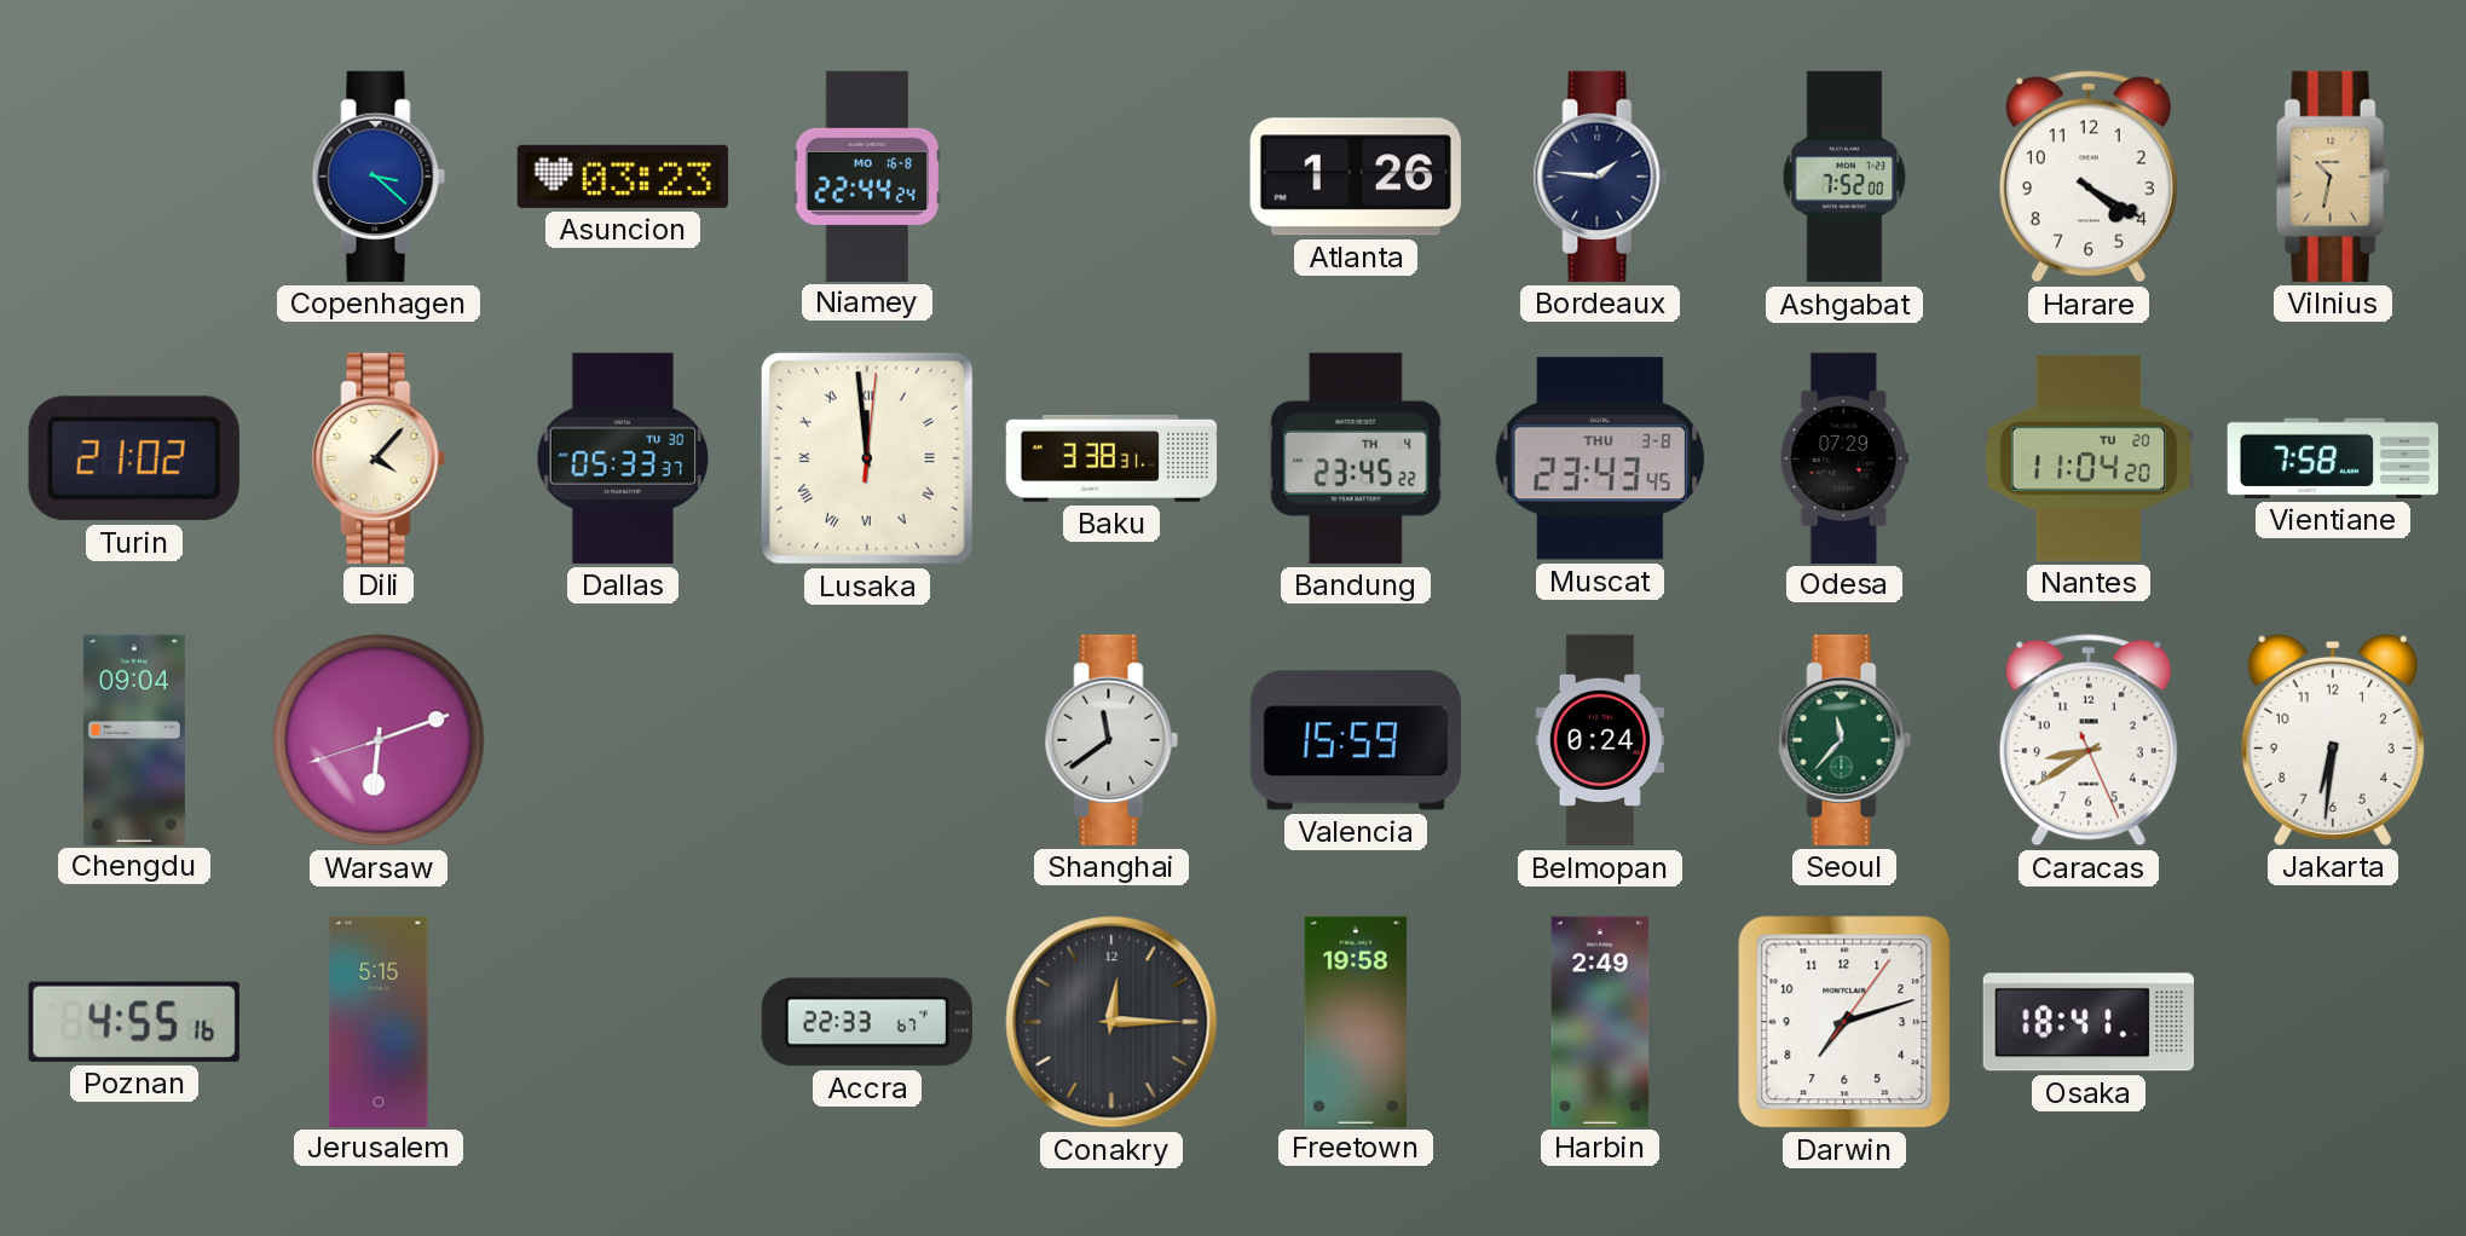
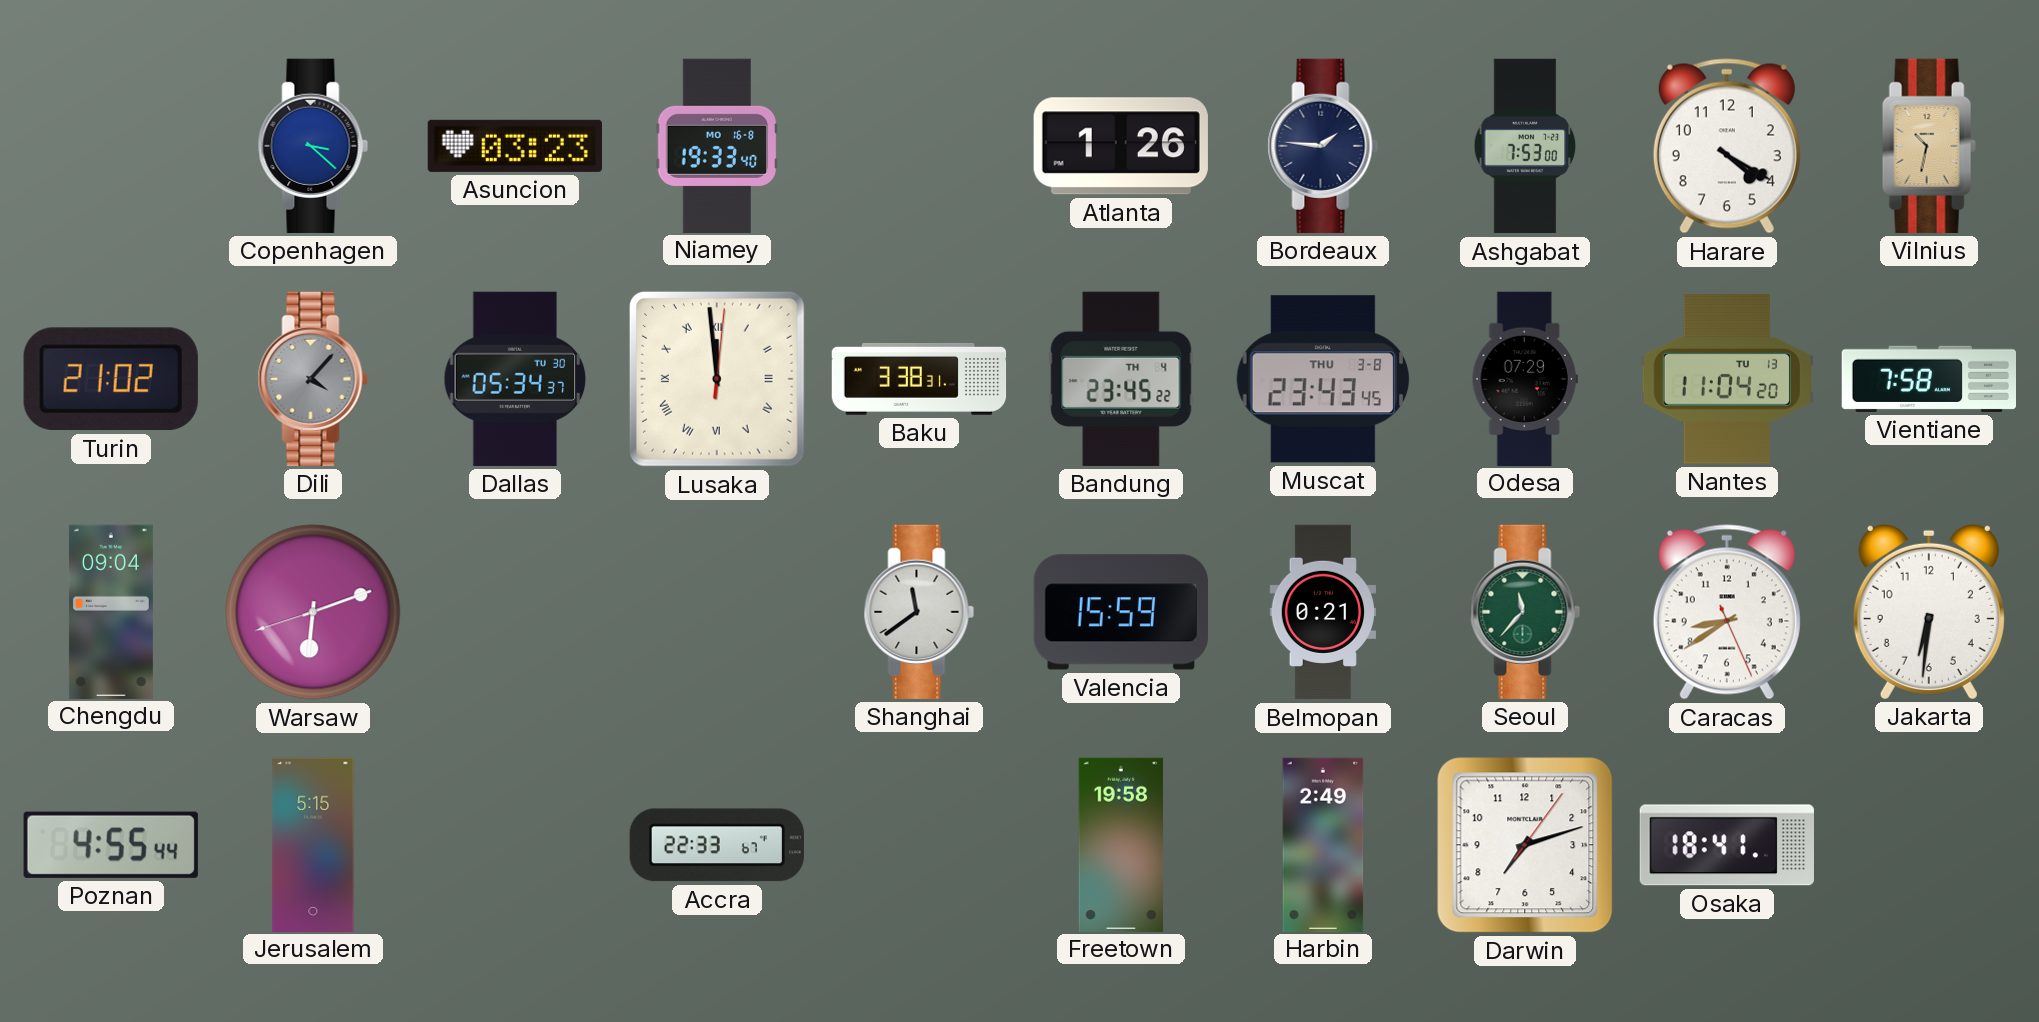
Niamey: 22:44 -> 19:33
Ashgabat: 7:52 -> 7:53
Dili dial: cream -> grey
Dallas: 05:33 -> 05:34
Nantes date: TU 20 -> TU 13
Belmopan: 0:24 -> 0:21
Poznan: 4:55:16 -> 4:55:44
Conakry: 12:15 -> none
